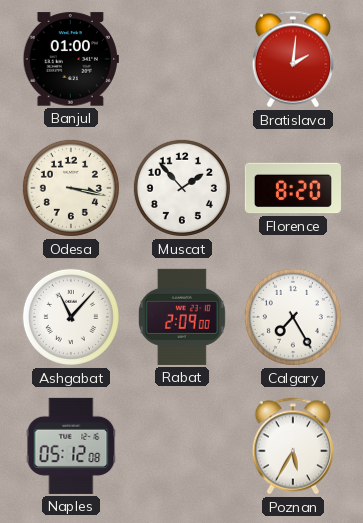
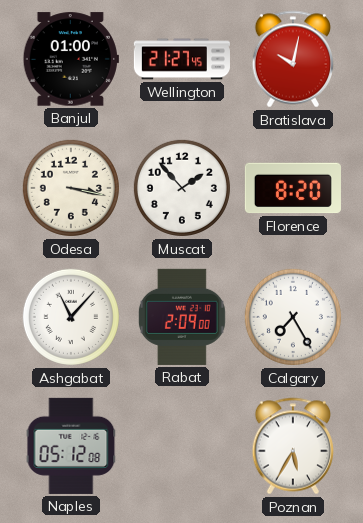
Wellington: none -> 21:27
Bratislava: 2:01 -> 10:02
